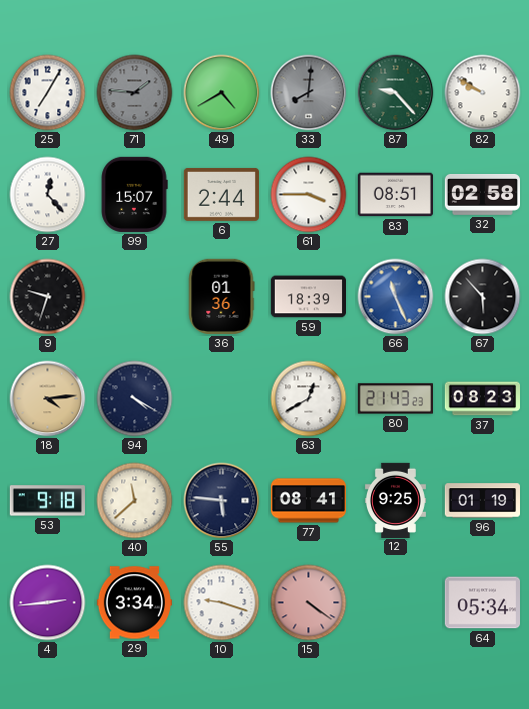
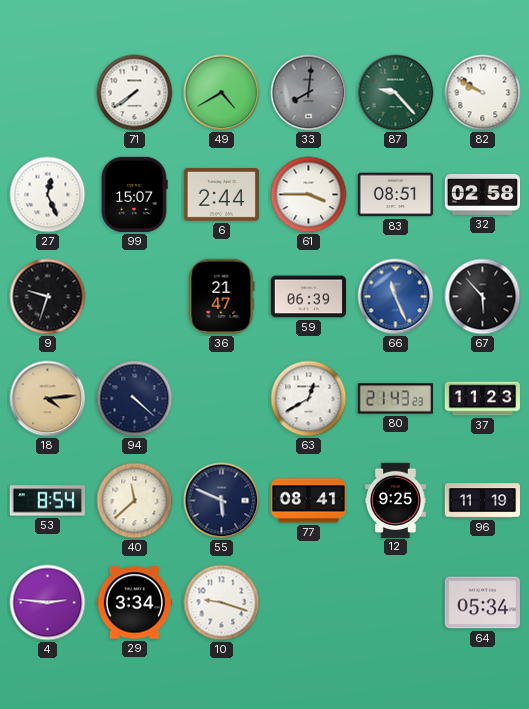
25: 7:05 -> none
71: 1:46 -> 7:39
71 dial: grey -> white
27: 12:23 -> 12:26
36: 01:36 -> 21:47
59: 18:39 -> 06:39
94: 4:20 -> 4:22
37: 08:23 -> 11:23
53: 9:18 -> 8:54
55: 5:46 -> 5:49
96: 01:19 -> 11:19
4: 2:44 -> 2:46
15: 4:21 -> none
